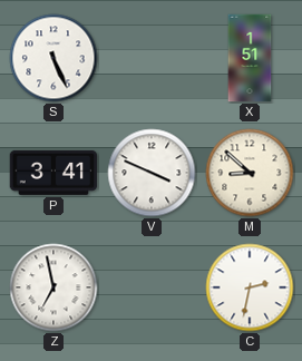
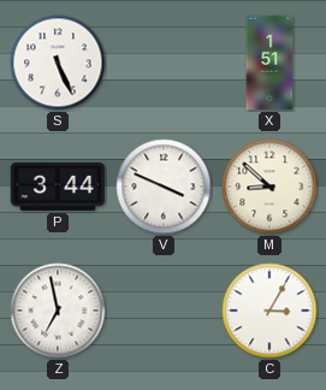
P: 3:41 -> 3:44
C: 2:32 -> 3:05
